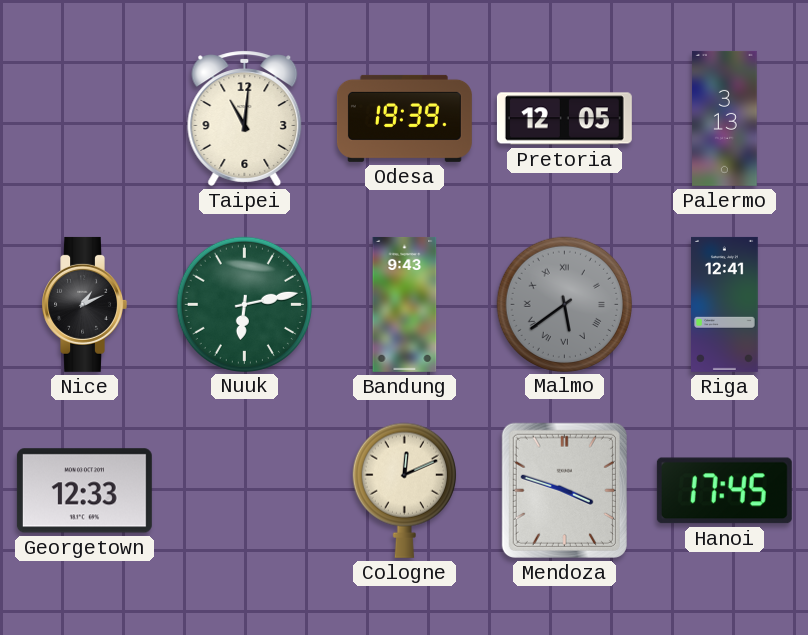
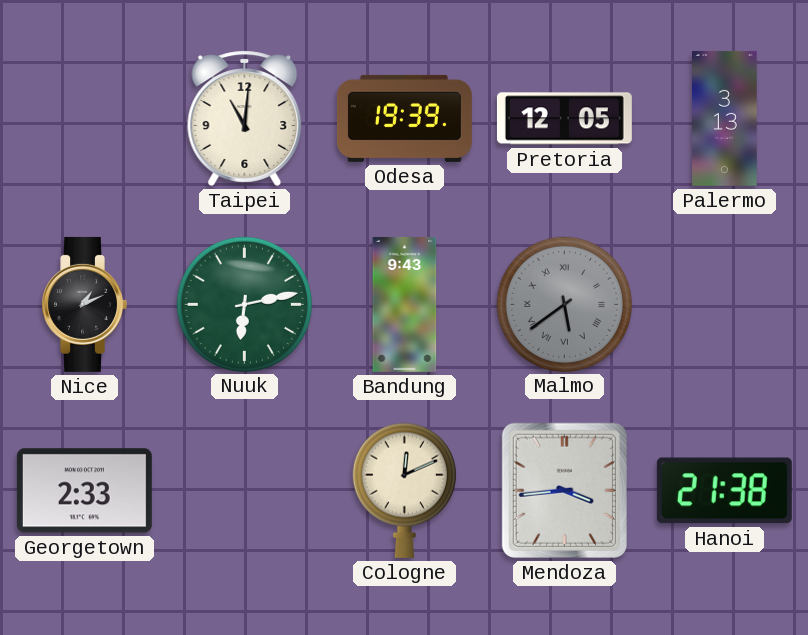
Riga: 12:41 -> none
Georgetown: 12:33 -> 2:33
Mendoza: 3:48 -> 3:44
Hanoi: 17:45 -> 21:38
